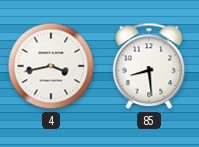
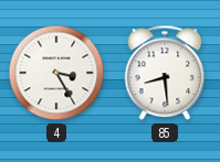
4: 3:43 -> 3:25
